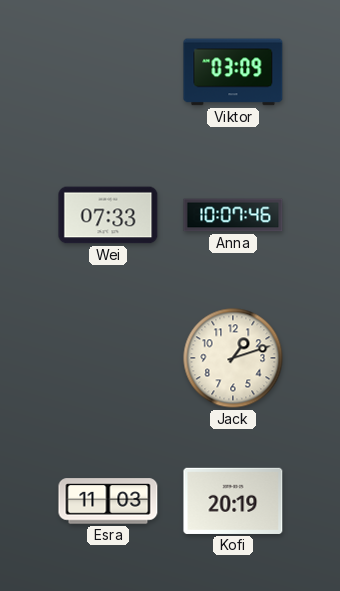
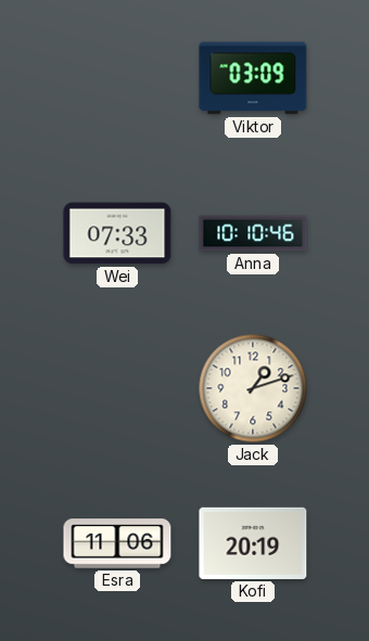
Anna: 10:07 -> 10:10
Esra: 11:03 -> 11:06
